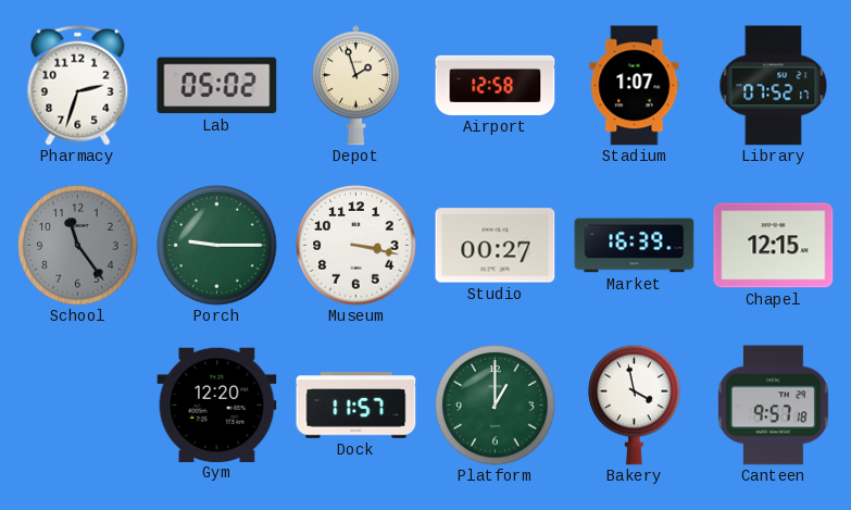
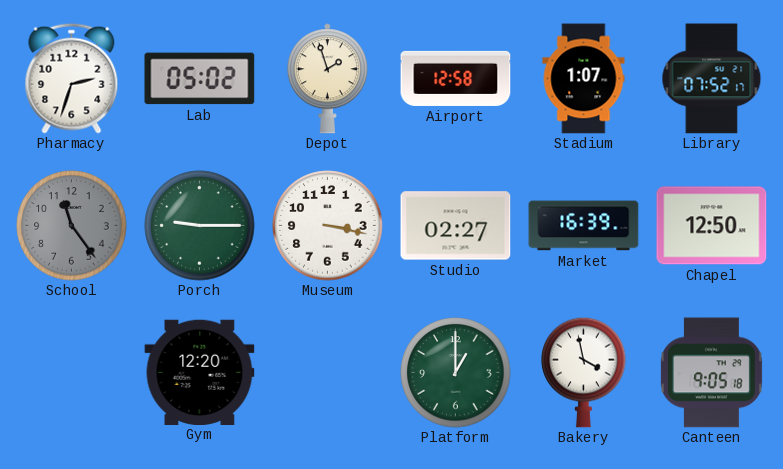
Studio: 00:27 -> 02:27
Chapel: 12:15 -> 12:50
Dock: 11:57 -> none
Canteen: 9:57 -> 9:05
